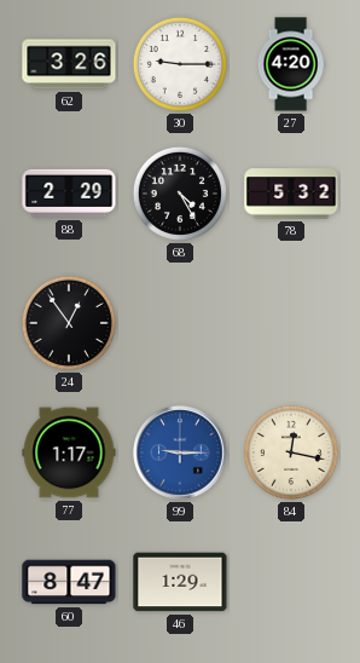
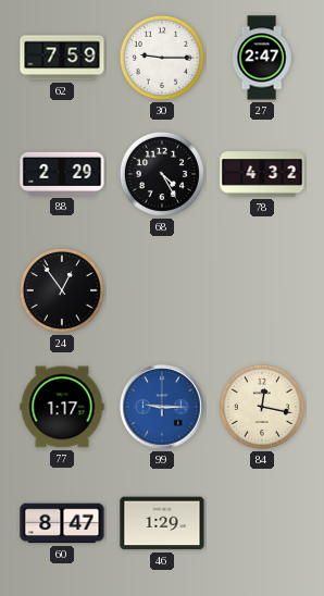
62: 3:26 -> 7:59
27: 4:20 -> 2:47
78: 5:32 -> 4:32
